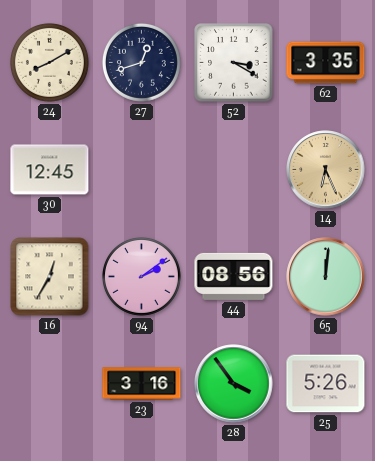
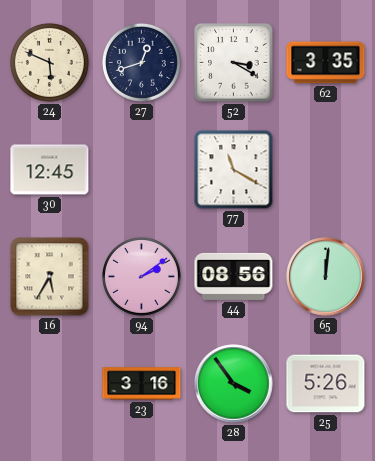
24: 8:10 -> 5:49
77: none -> 11:20
14: 6:26 -> none
16: 12:35 -> 5:35
